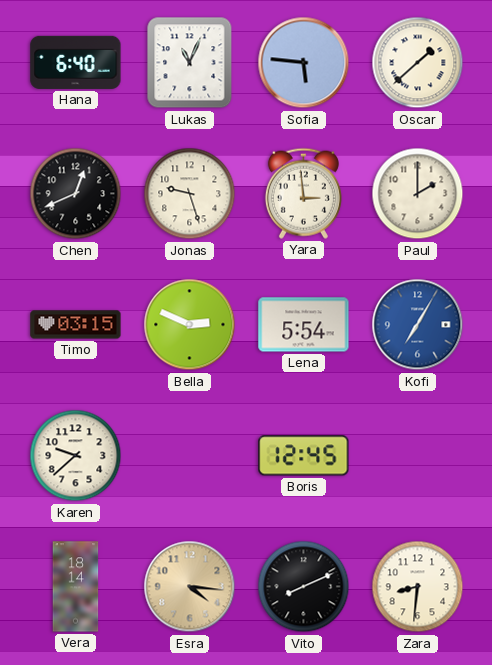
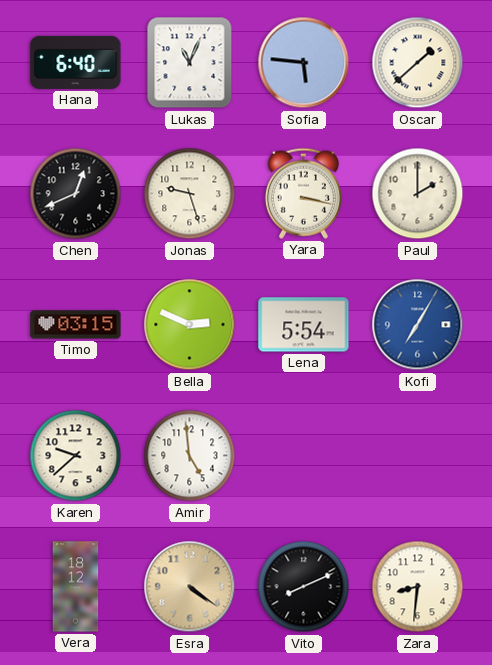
Yara: 2:59 -> 3:17
Amir: none -> 4:59
Boris: 12:45 -> none
Vera: 18:14 -> 18:12
Esra: 4:16 -> 4:21
